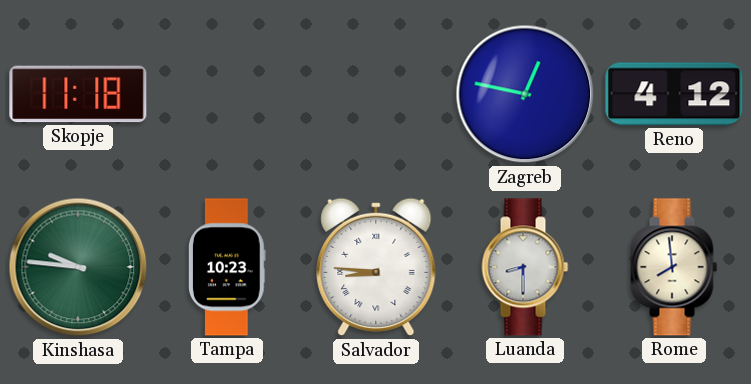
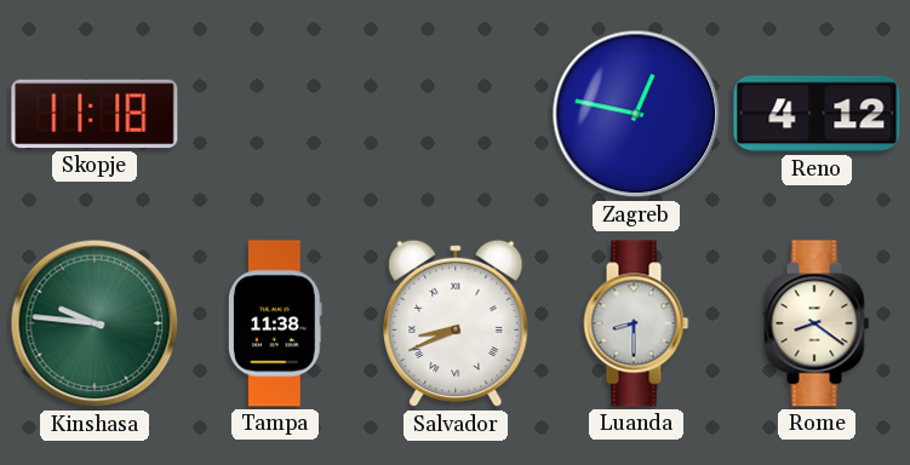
Tampa: 10:23 -> 11:38
Salvador: 8:46 -> 8:41
Rome: 7:59 -> 8:21
